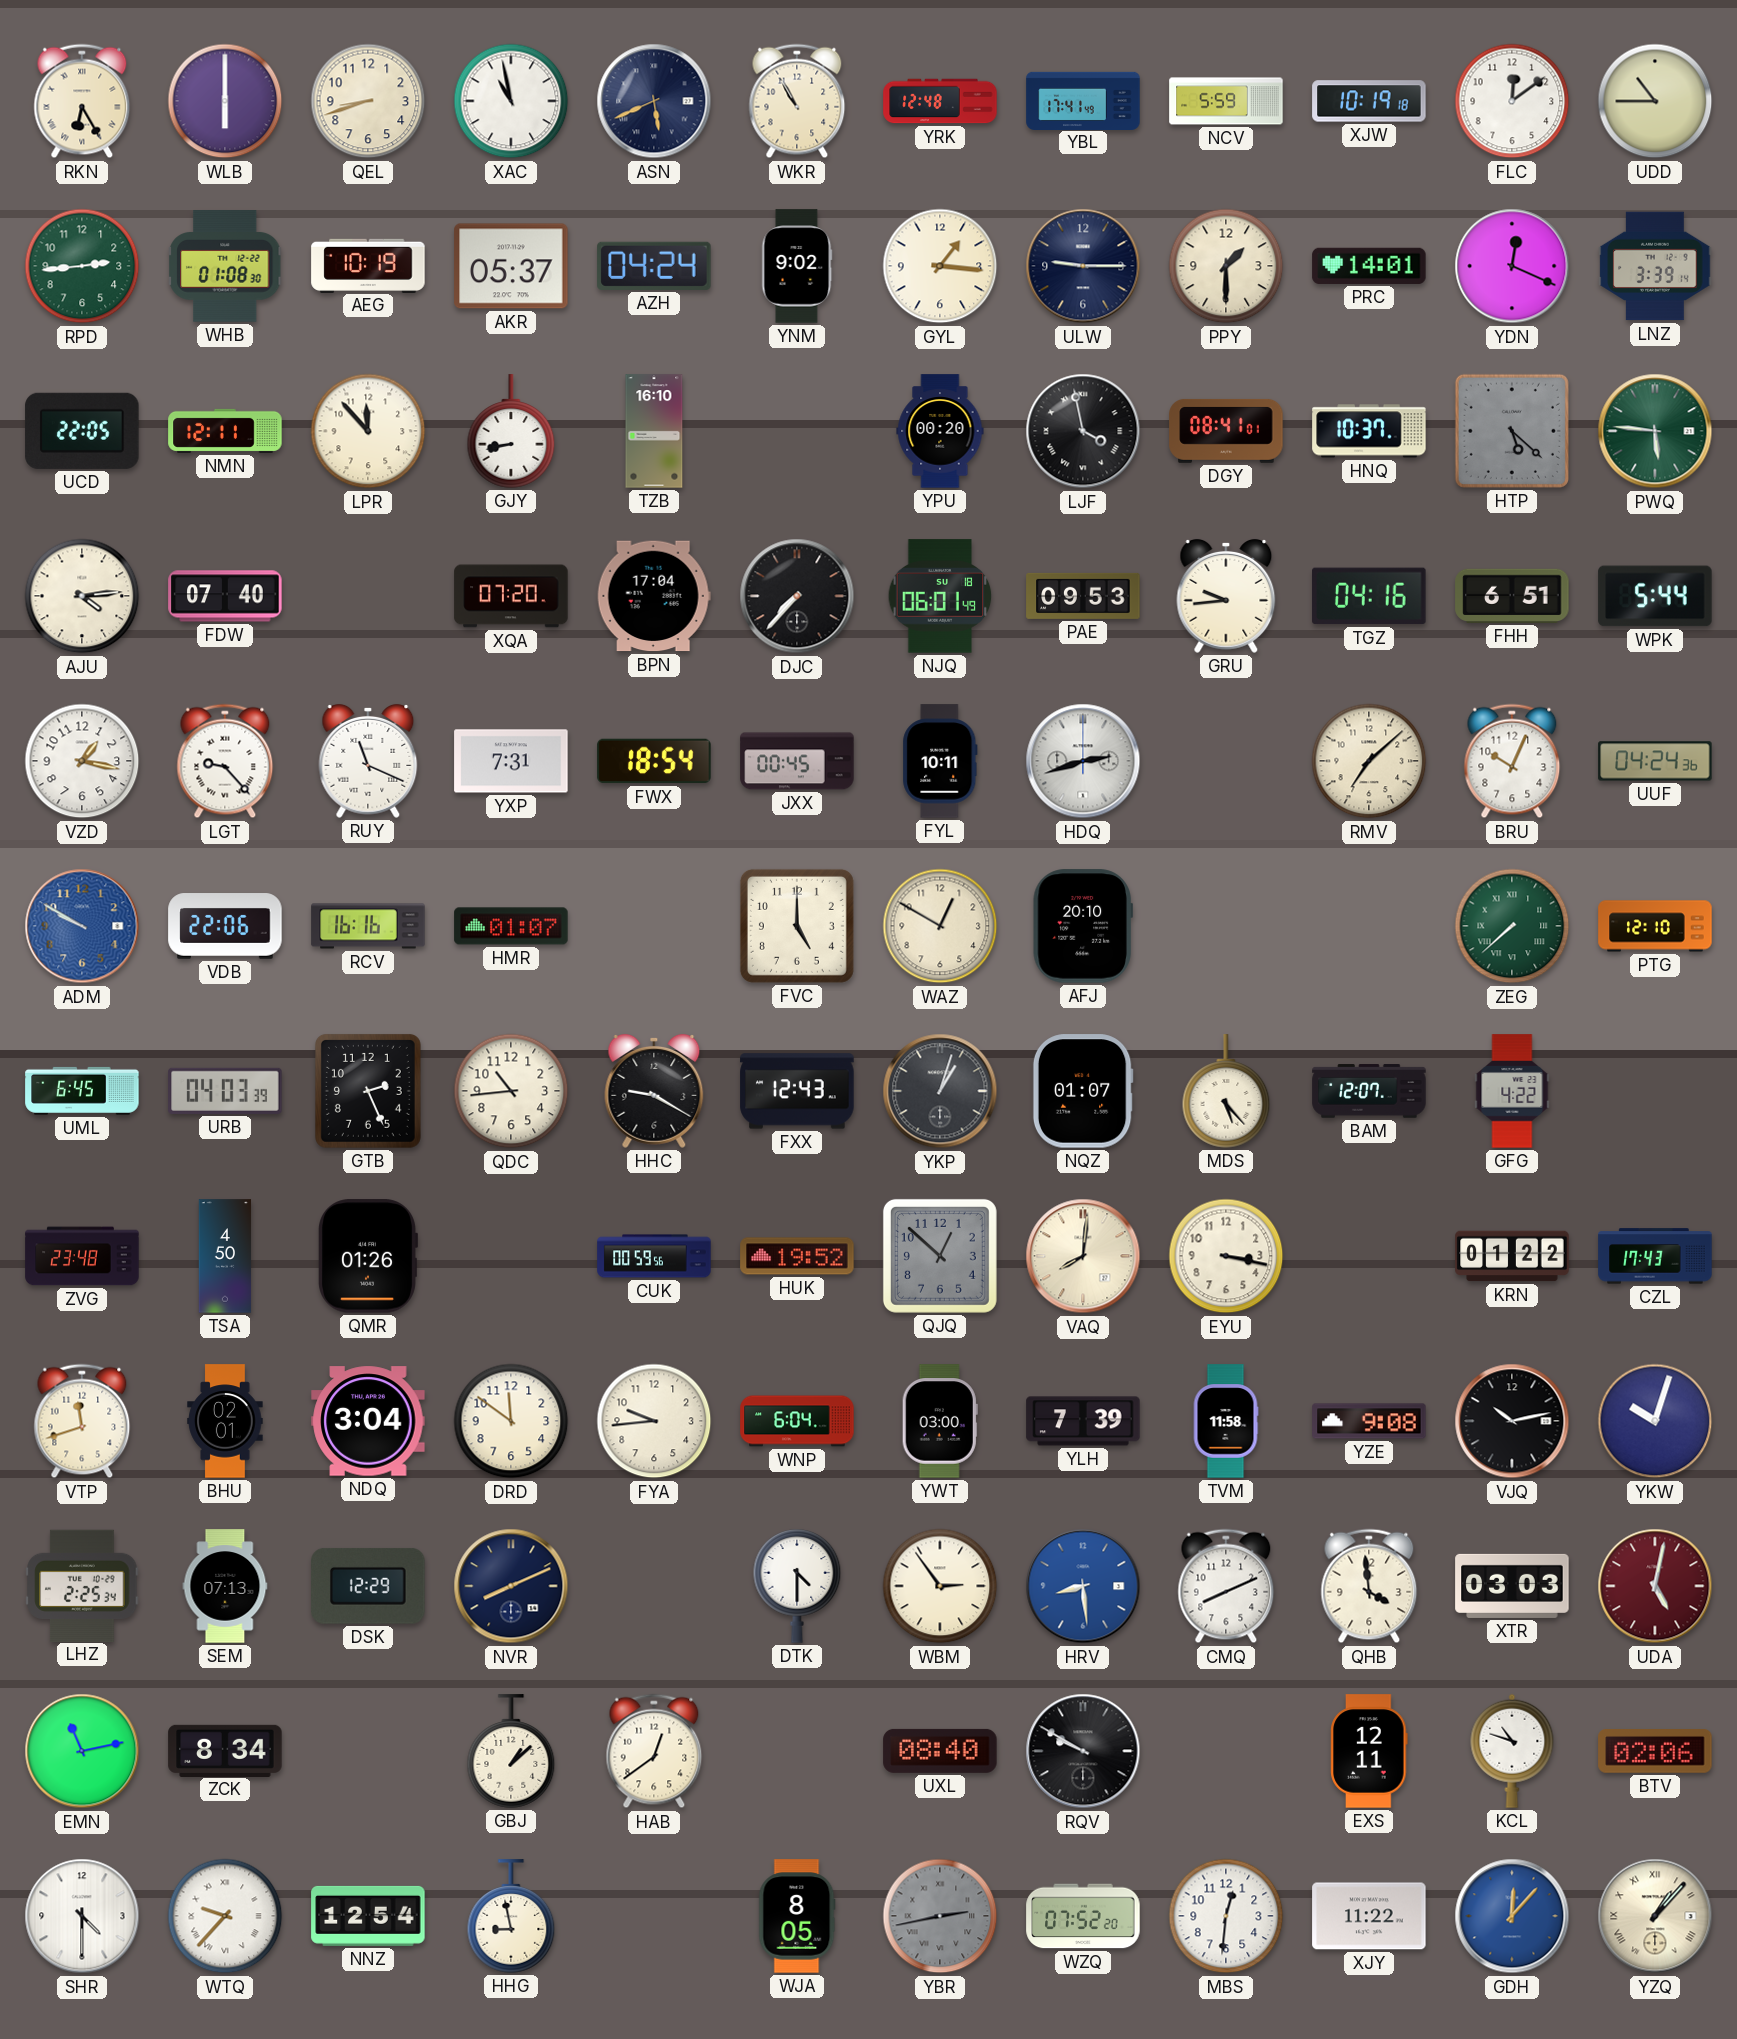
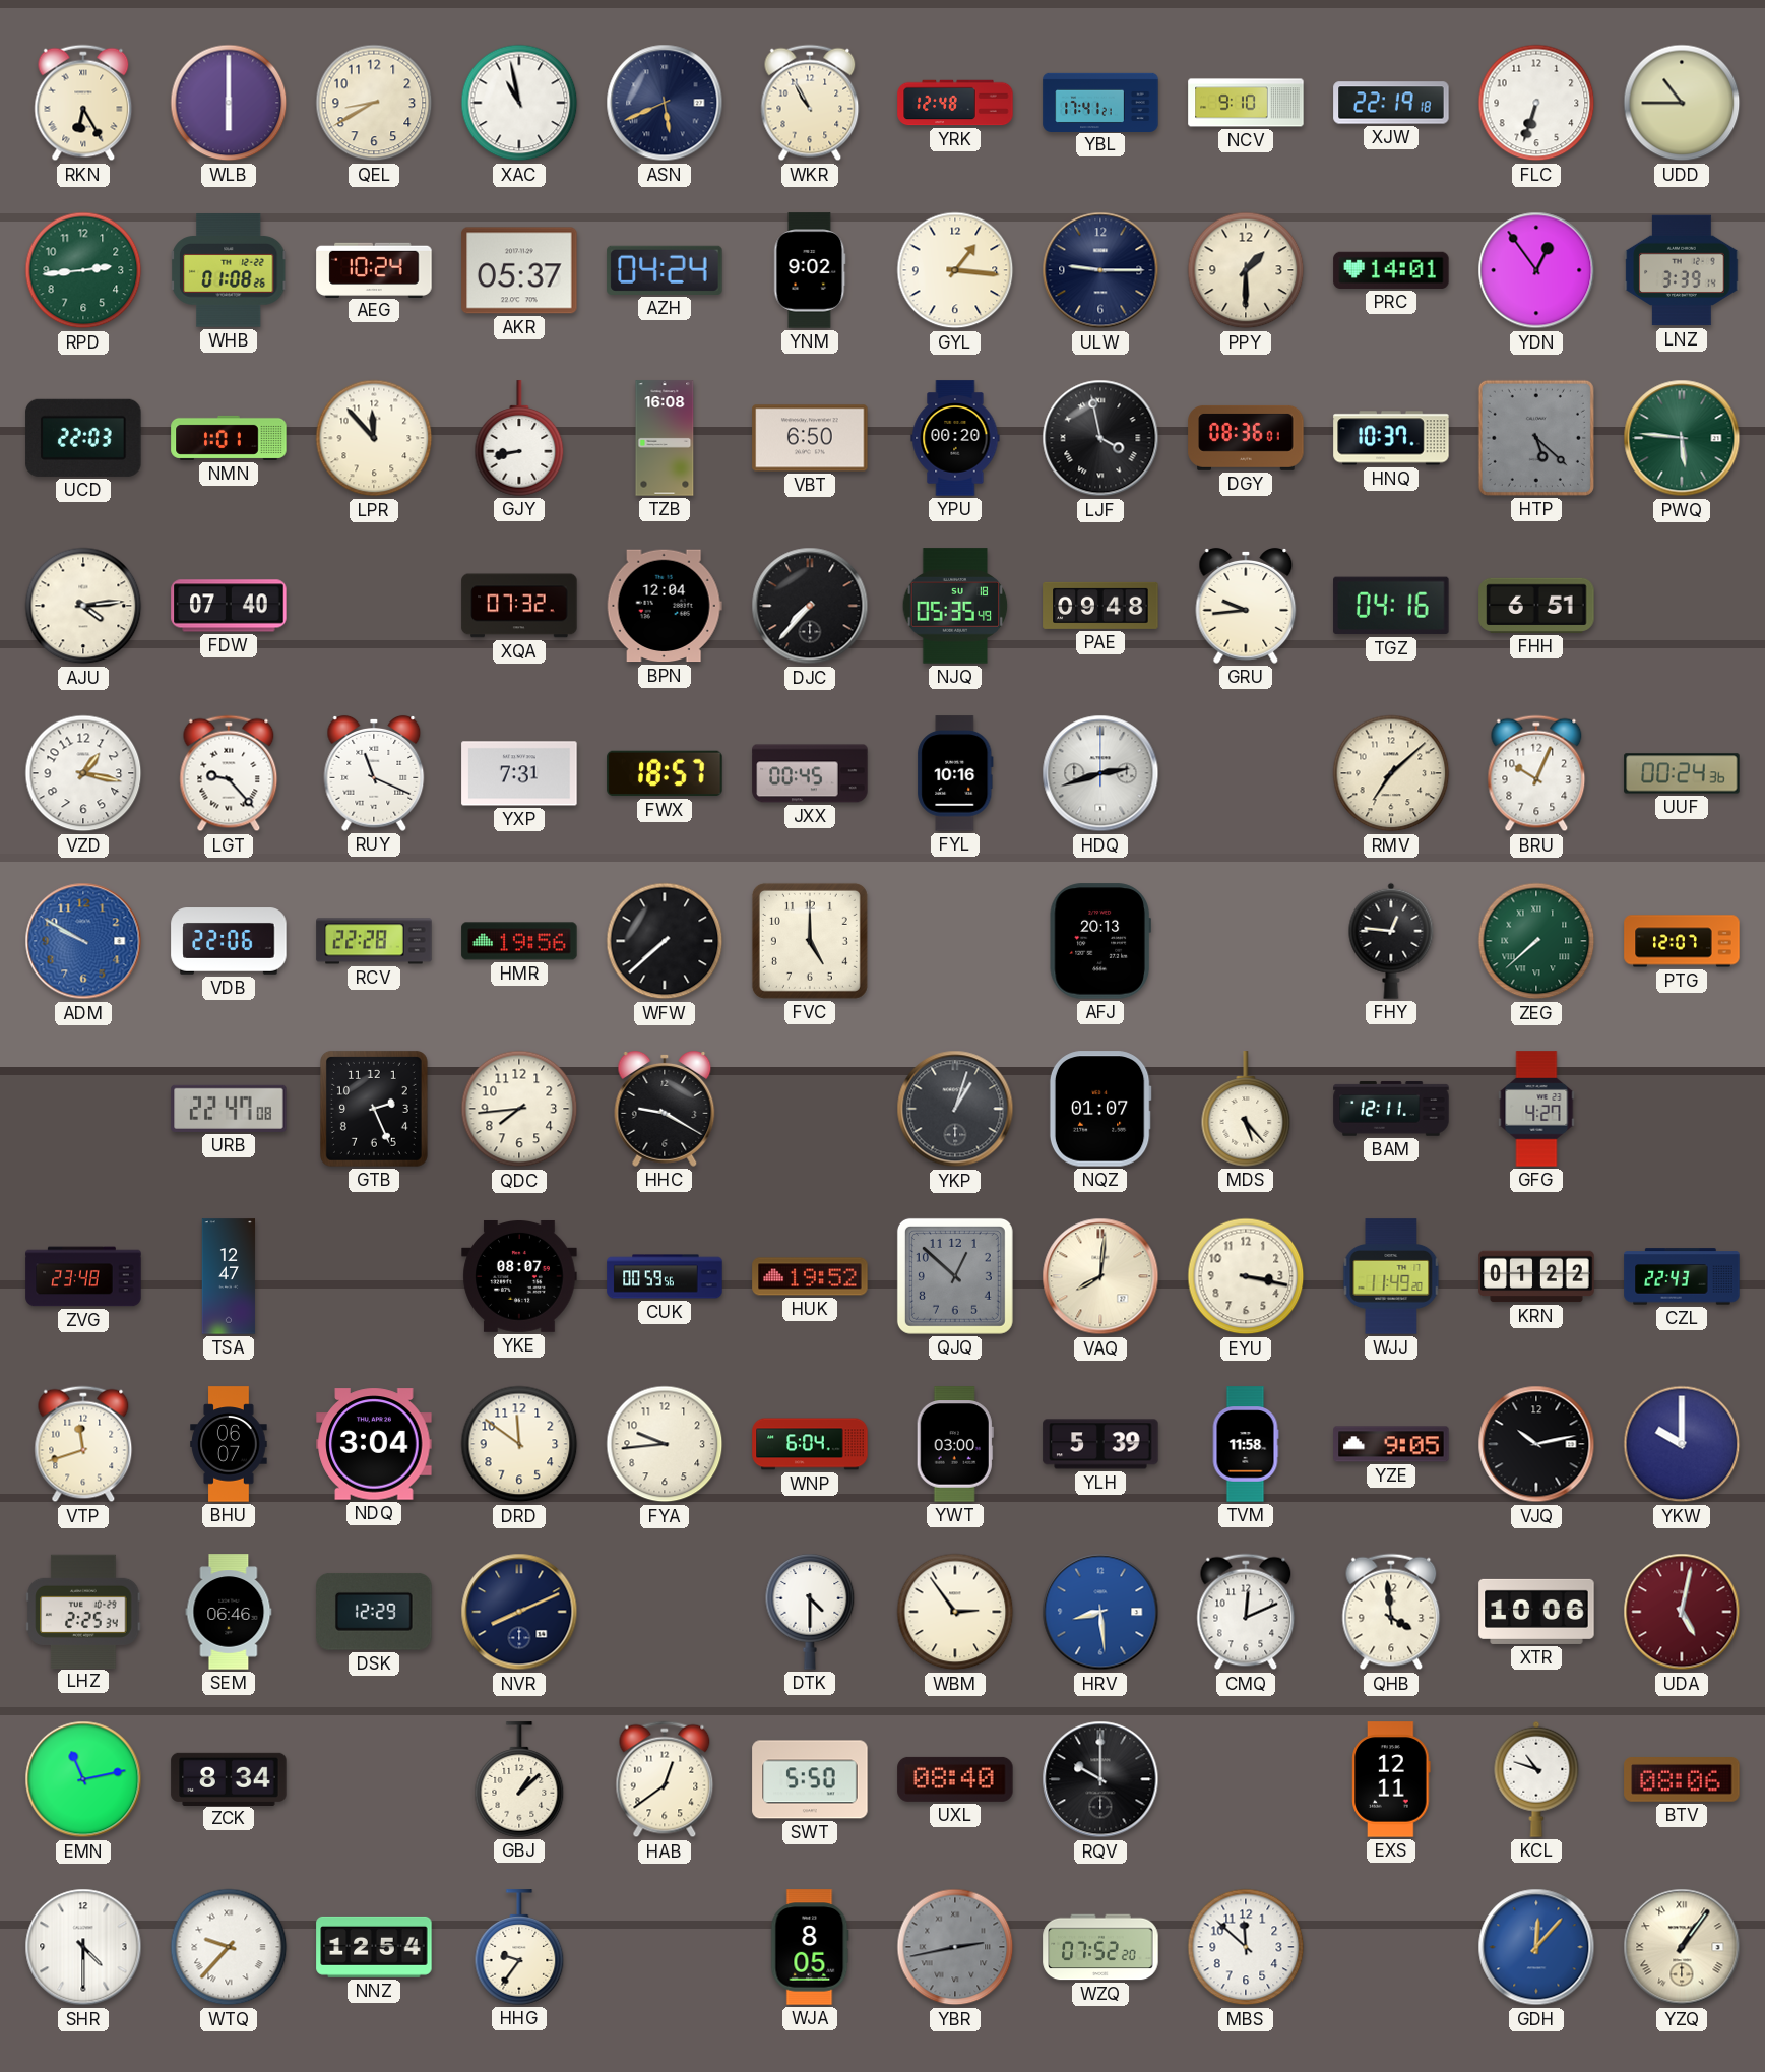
QEL: 8:42 -> 8:40
YBL: 17:41:49 -> 17:41:21
NCV: 5:59 -> 9:10
XJW: 10:19 -> 22:19
FLC: 12:09 -> 6:33
WHB: 01:08:30 -> 01:08:26
AEG: 10:19 -> 10:24
YDN: 12:19 -> 12:54
UCD: 22:05 -> 22:03
NMN: 12:11 -> 1:01
TZB: 16:10 -> 16:08
VBT: none -> 6:50
DGY: 08:41 -> 08:36
XQA: 07:20 -> 07:32
BPN: 17:04 -> 12:04
NJQ: 06:01 -> 05:35
PAE: 09:53 -> 09:48
WPK: 5:44 -> none
FWX: 18:54 -> 18:57
FYL: 10:11 -> 10:16
UUF: 04:24 -> 00:24
RCV: 16:16 -> 22:28
HMR: 01:07 -> 19:56
WFW: none -> 7:38
WAZ: 12:50 -> none
AFJ: 20:10 -> 20:13
FHY: none -> 12:46
PTG: 12:10 -> 12:07
UML: 6:45 -> none
URB: 04:03 -> 22:47
QDC: 10:44 -> 7:44
FXX: 12:43 -> none
BAM: 12:07 -> 12:11
GFG: 4:22 -> 4:27
TSA: 4:50 -> 12:47
QMR: 01:26 -> none
YKE: none -> 08:07
WJJ: none -> 11:49
CZL: 17:43 -> 22:43
BHU: 02:01 -> 06:07
YLH: 7:39 -> 5:39
YZE: 9:08 -> 9:05
YKW: 10:03 -> 10:00
SEM: 07:13 -> 06:46
CMQ: 8:11 -> 12:11
XTR: 03:03 -> 10:06
SWT: none -> 5:50
RQV: 9:50 -> 10:00
BTV: 02:06 -> 08:06
HHG: 8:58 -> 9:36
MBS: 12:31 -> 11:52
XJY: 11:22 -> none
YZQ: 1:07 -> 1:06
